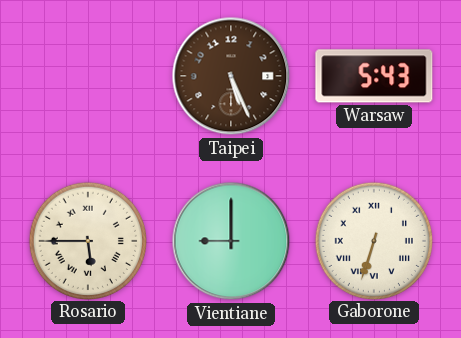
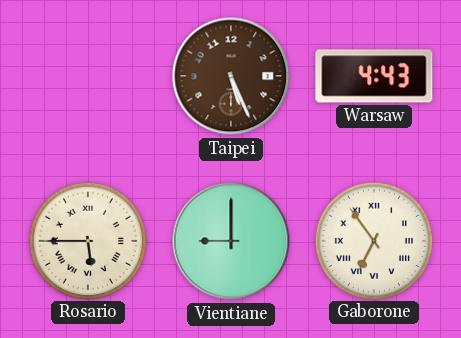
Warsaw: 5:43 -> 4:43
Gaborone: 6:33 -> 6:54
